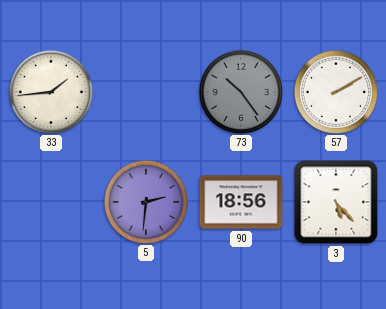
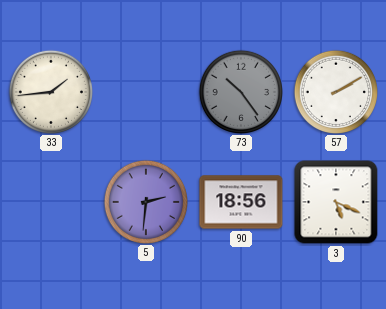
3: 5:23 -> 5:19
